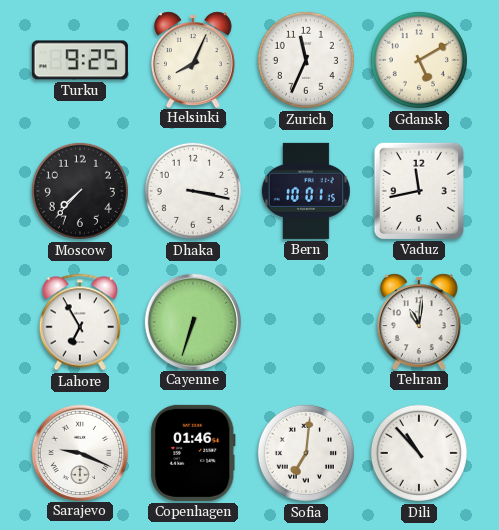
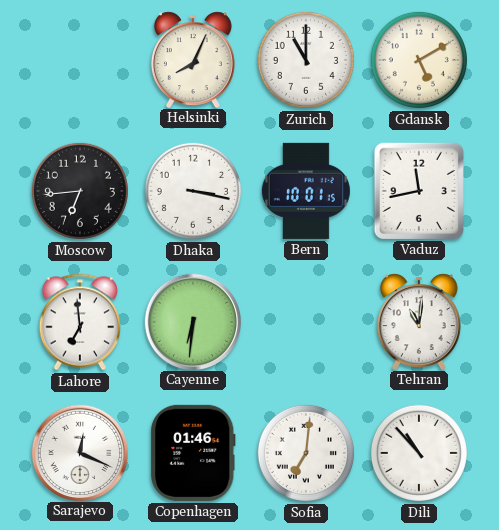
Turku: 9:25 -> none
Zurich: 11:34 -> 11:00
Moscow: 7:37 -> 6:44
Lahore: 6:55 -> 6:59
Cayenne: 6:33 -> 6:31
Sarajevo: 9:19 -> 12:19
